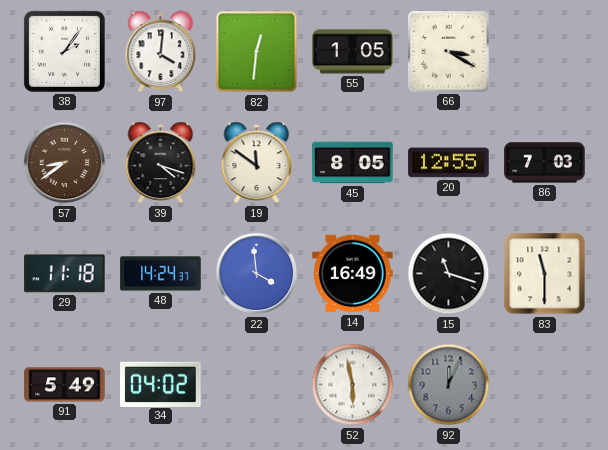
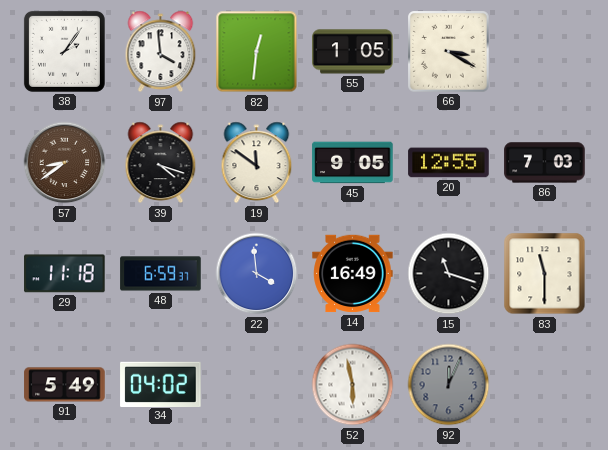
97: 4:01 -> 3:59
45: 8:05 -> 9:05
48: 14:24 -> 6:59
